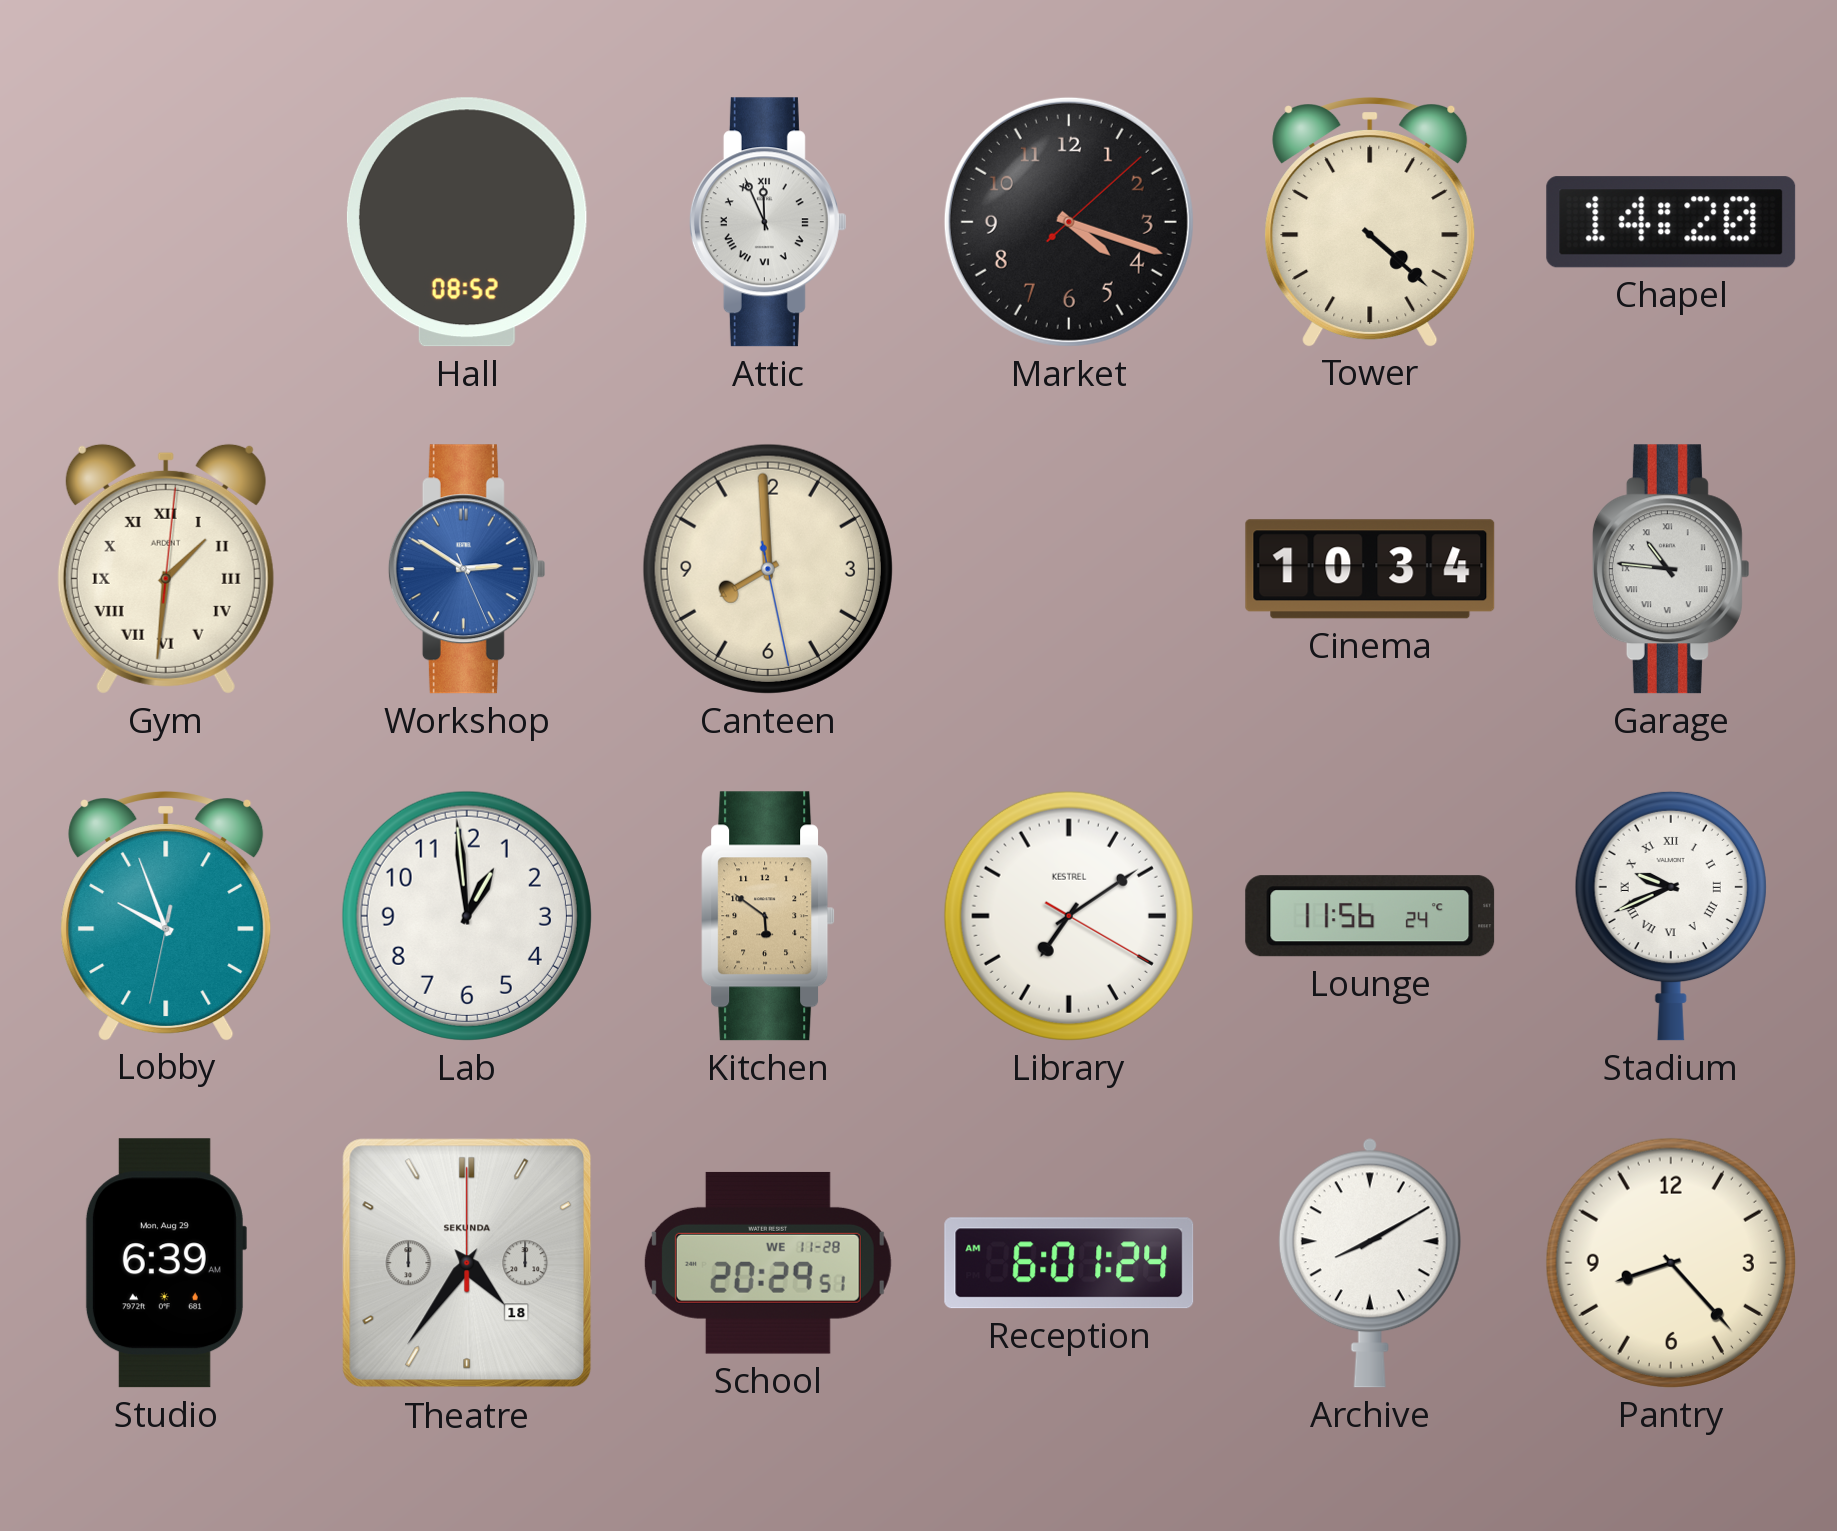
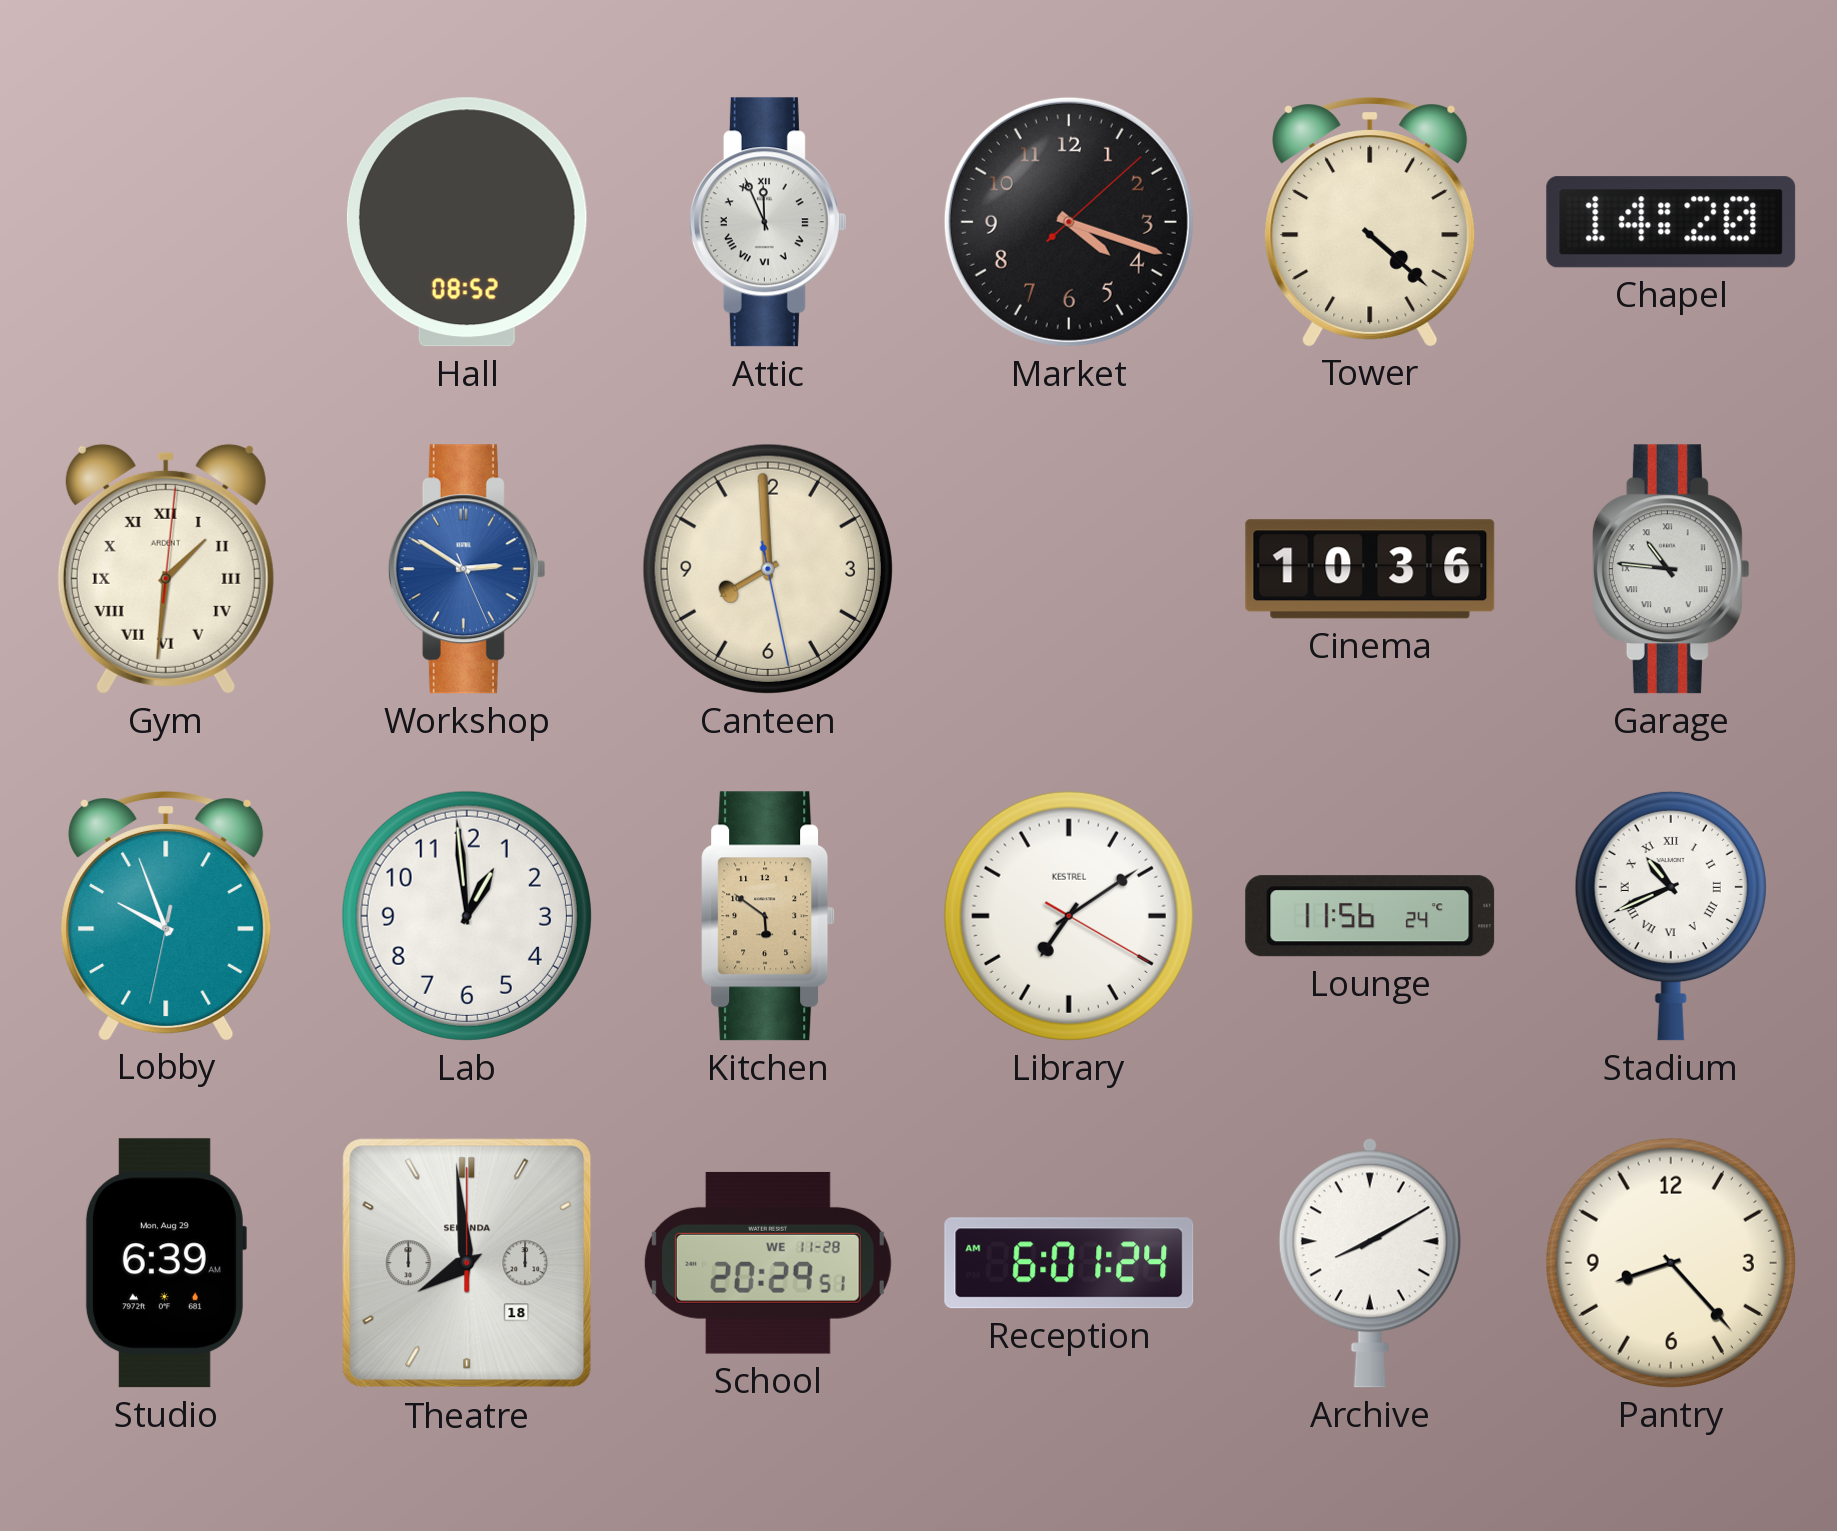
Cinema: 10:34 -> 10:36
Stadium: 9:41 -> 10:41
Theatre: 4:36 -> 7:59
